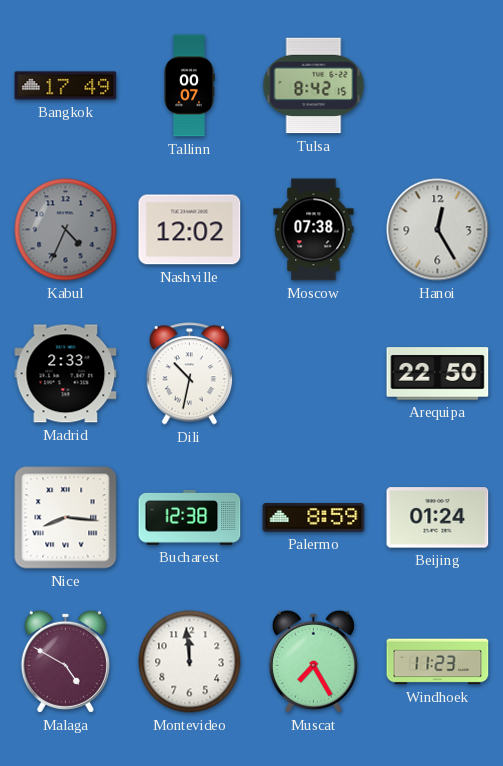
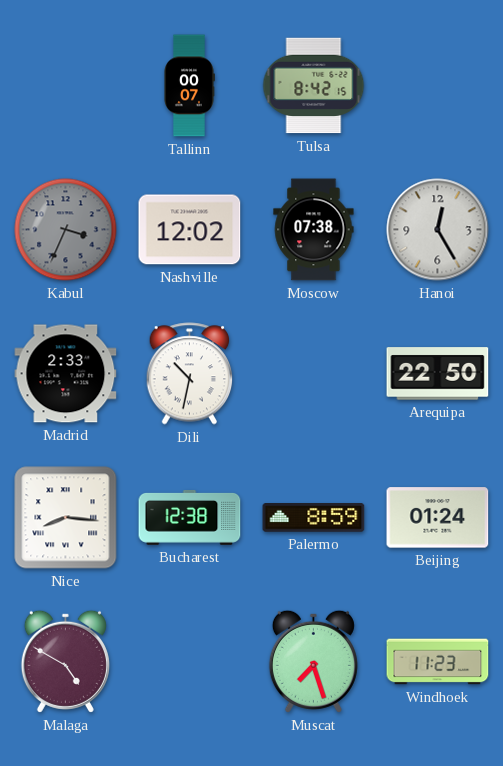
Bangkok: 17:49 -> none
Kabul: 4:34 -> 3:34
Montevideo: 11:59 -> none
Muscat: 7:25 -> 7:27
